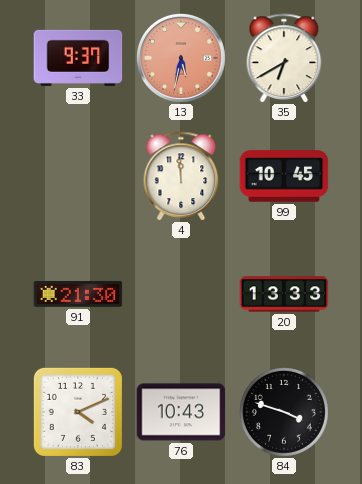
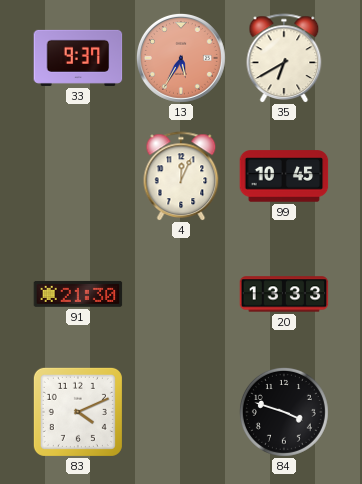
13: 5:32 -> 5:35
4: 11:59 -> 12:04
76: 10:43 -> none
